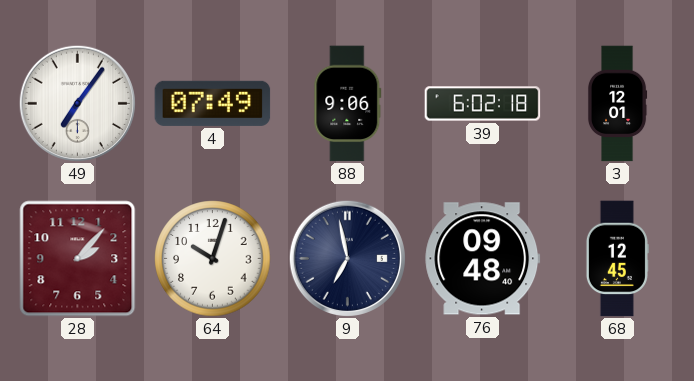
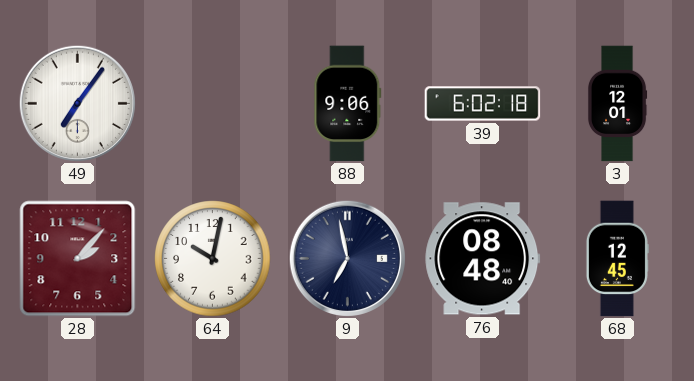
4: 07:49 -> none
64: 10:03 -> 10:02
76: 09:48 -> 08:48
